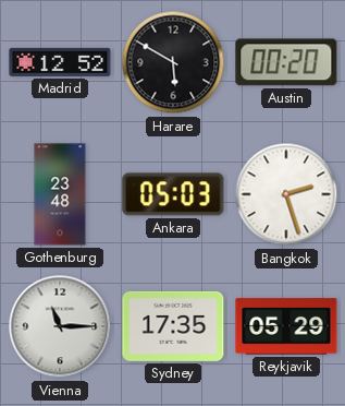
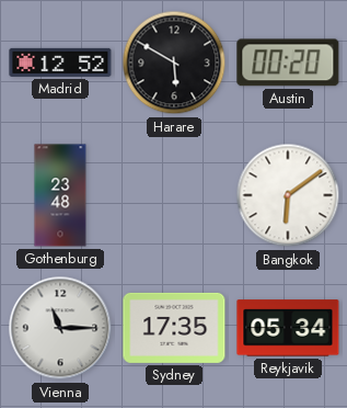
Ankara: 05:03 -> none
Bangkok: 2:27 -> 6:09
Reykjavik: 05:29 -> 05:34
